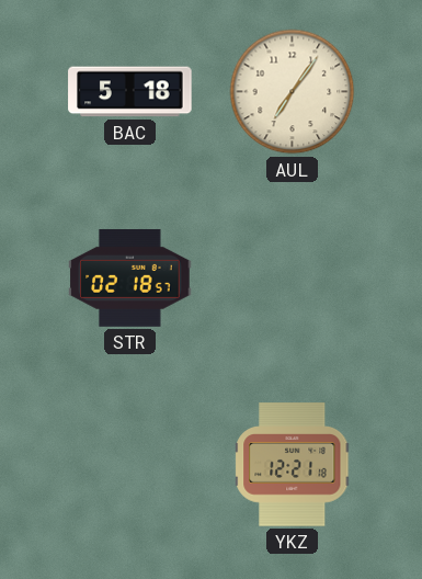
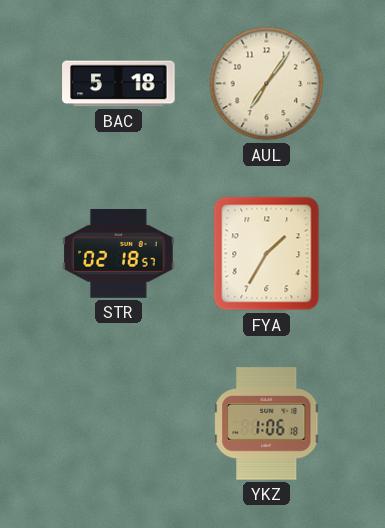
FYA: none -> 1:35
YKZ: 12:21 -> 1:06
